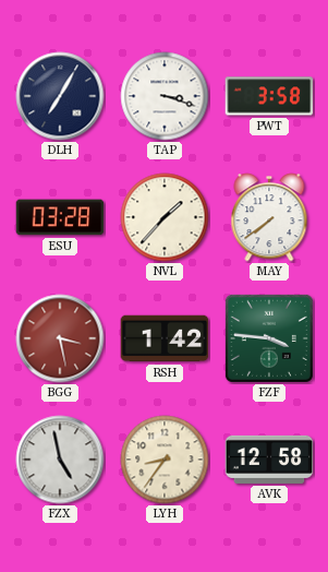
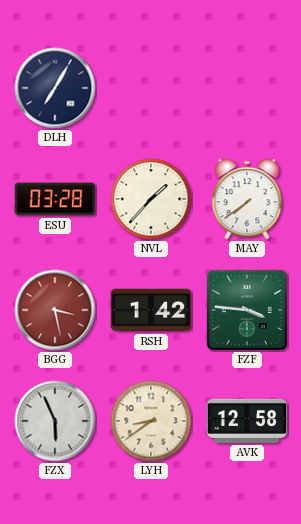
TAP: 3:18 -> none
PWT: 3:58 -> none
FZX: 4:58 -> 5:56
LYH: 8:36 -> 8:39
